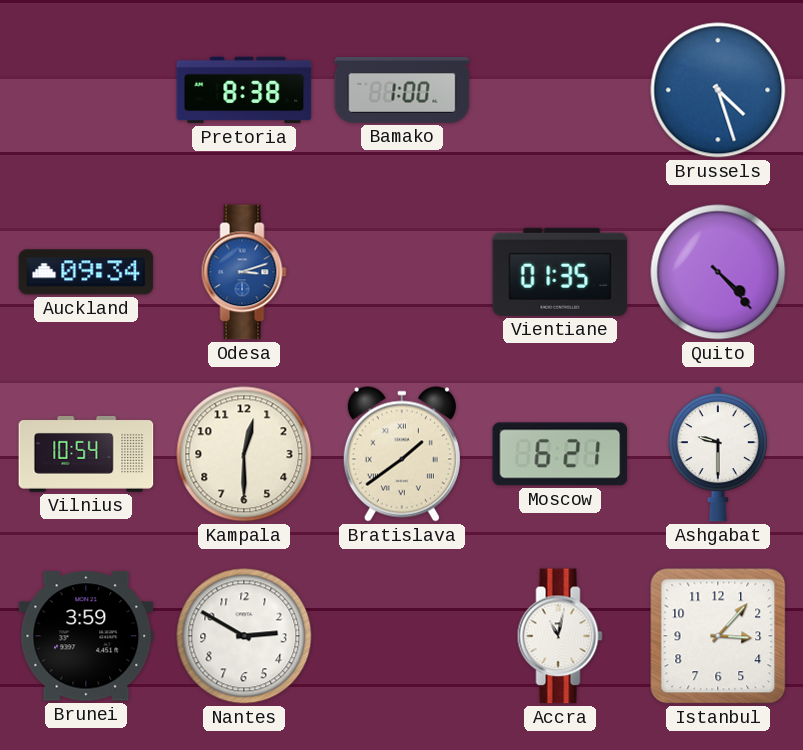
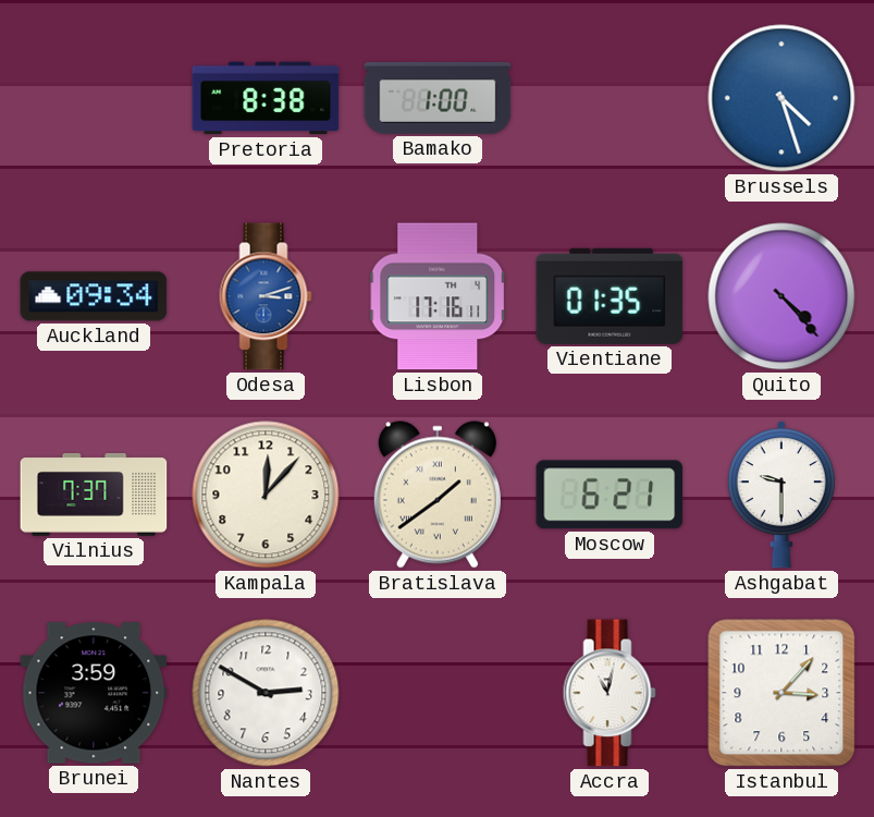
Lisbon: none -> 17:16
Vilnius: 10:54 -> 7:37
Kampala: 12:30 -> 12:07
